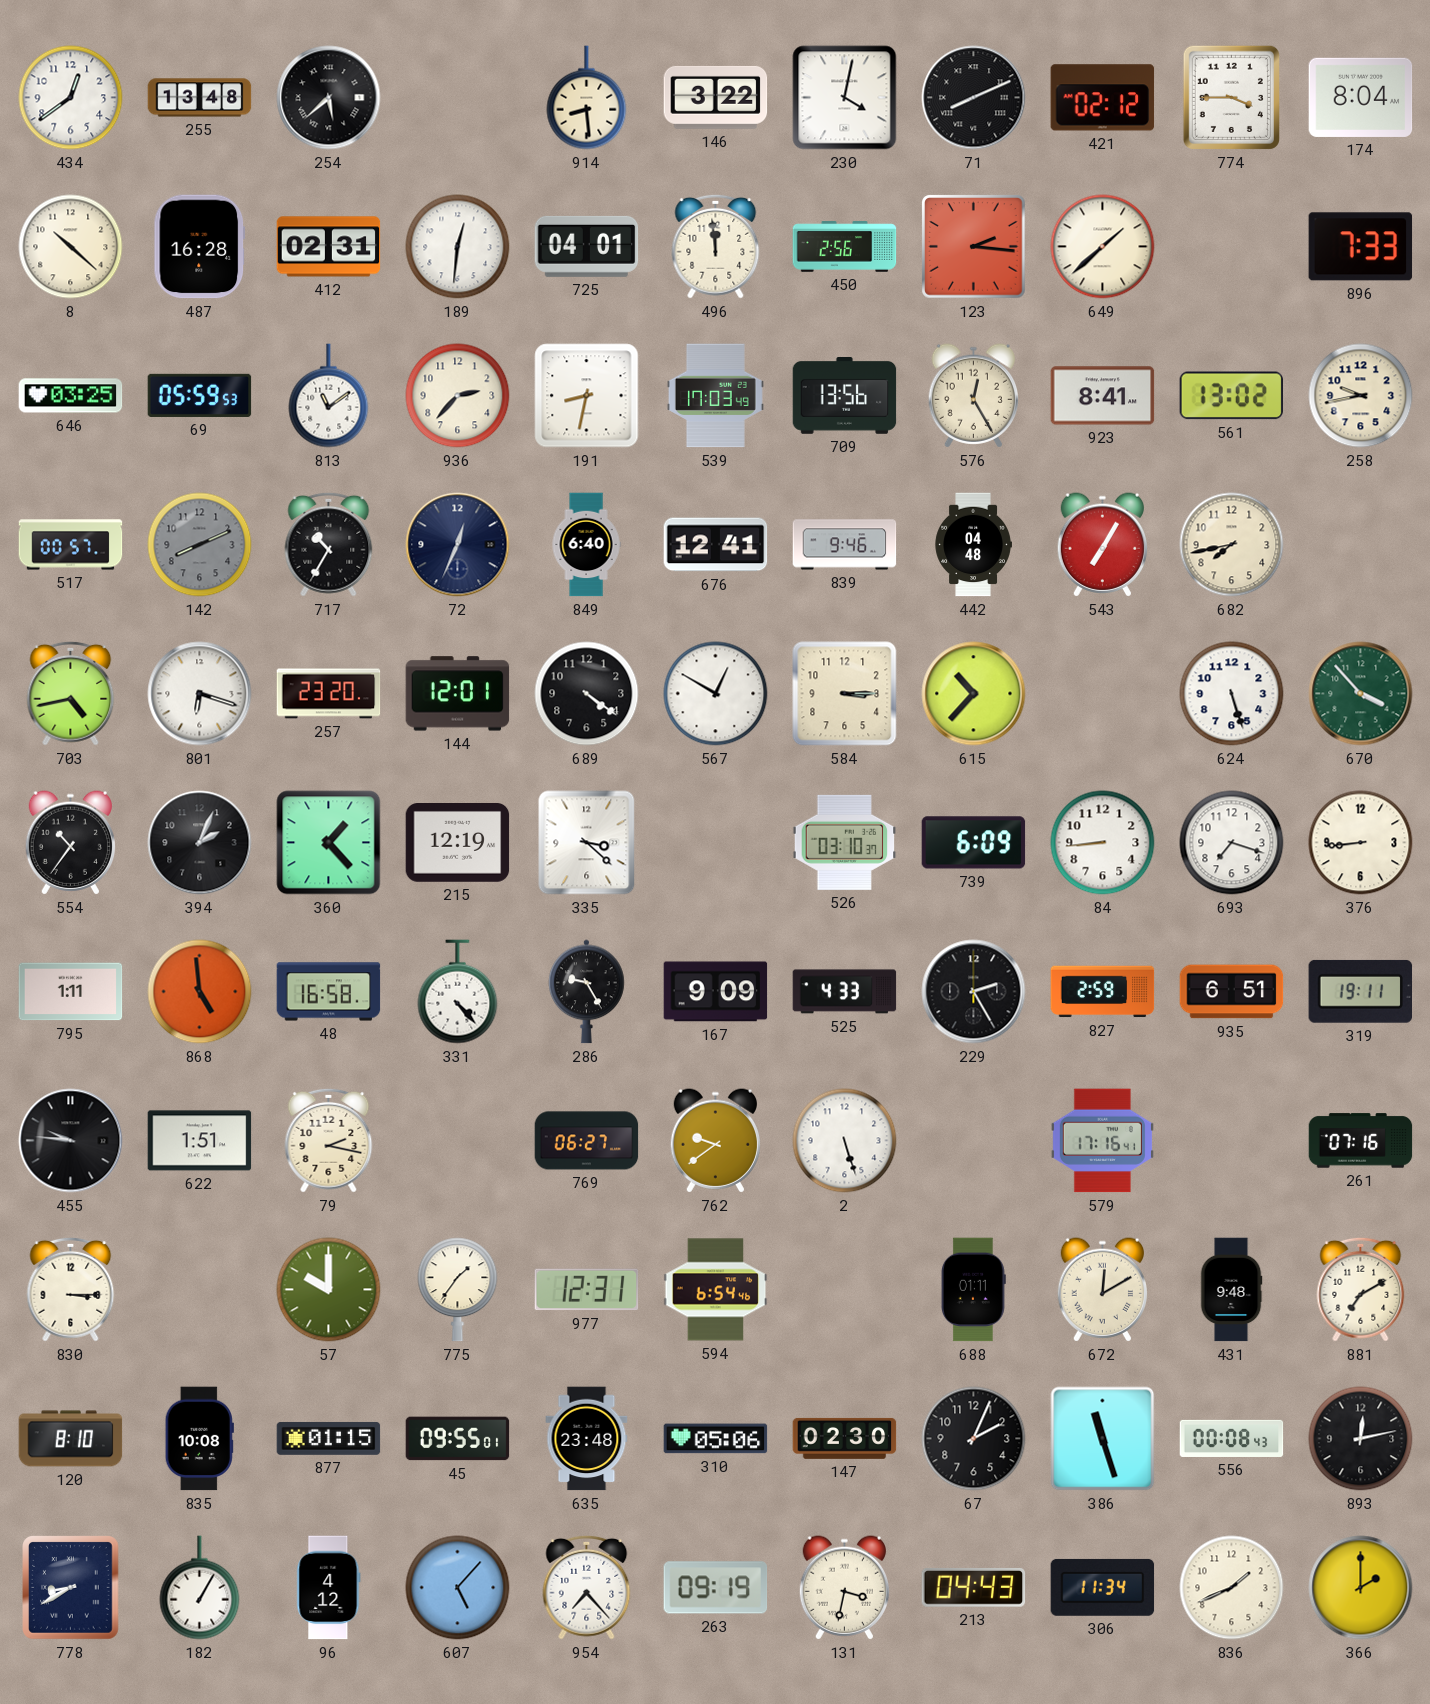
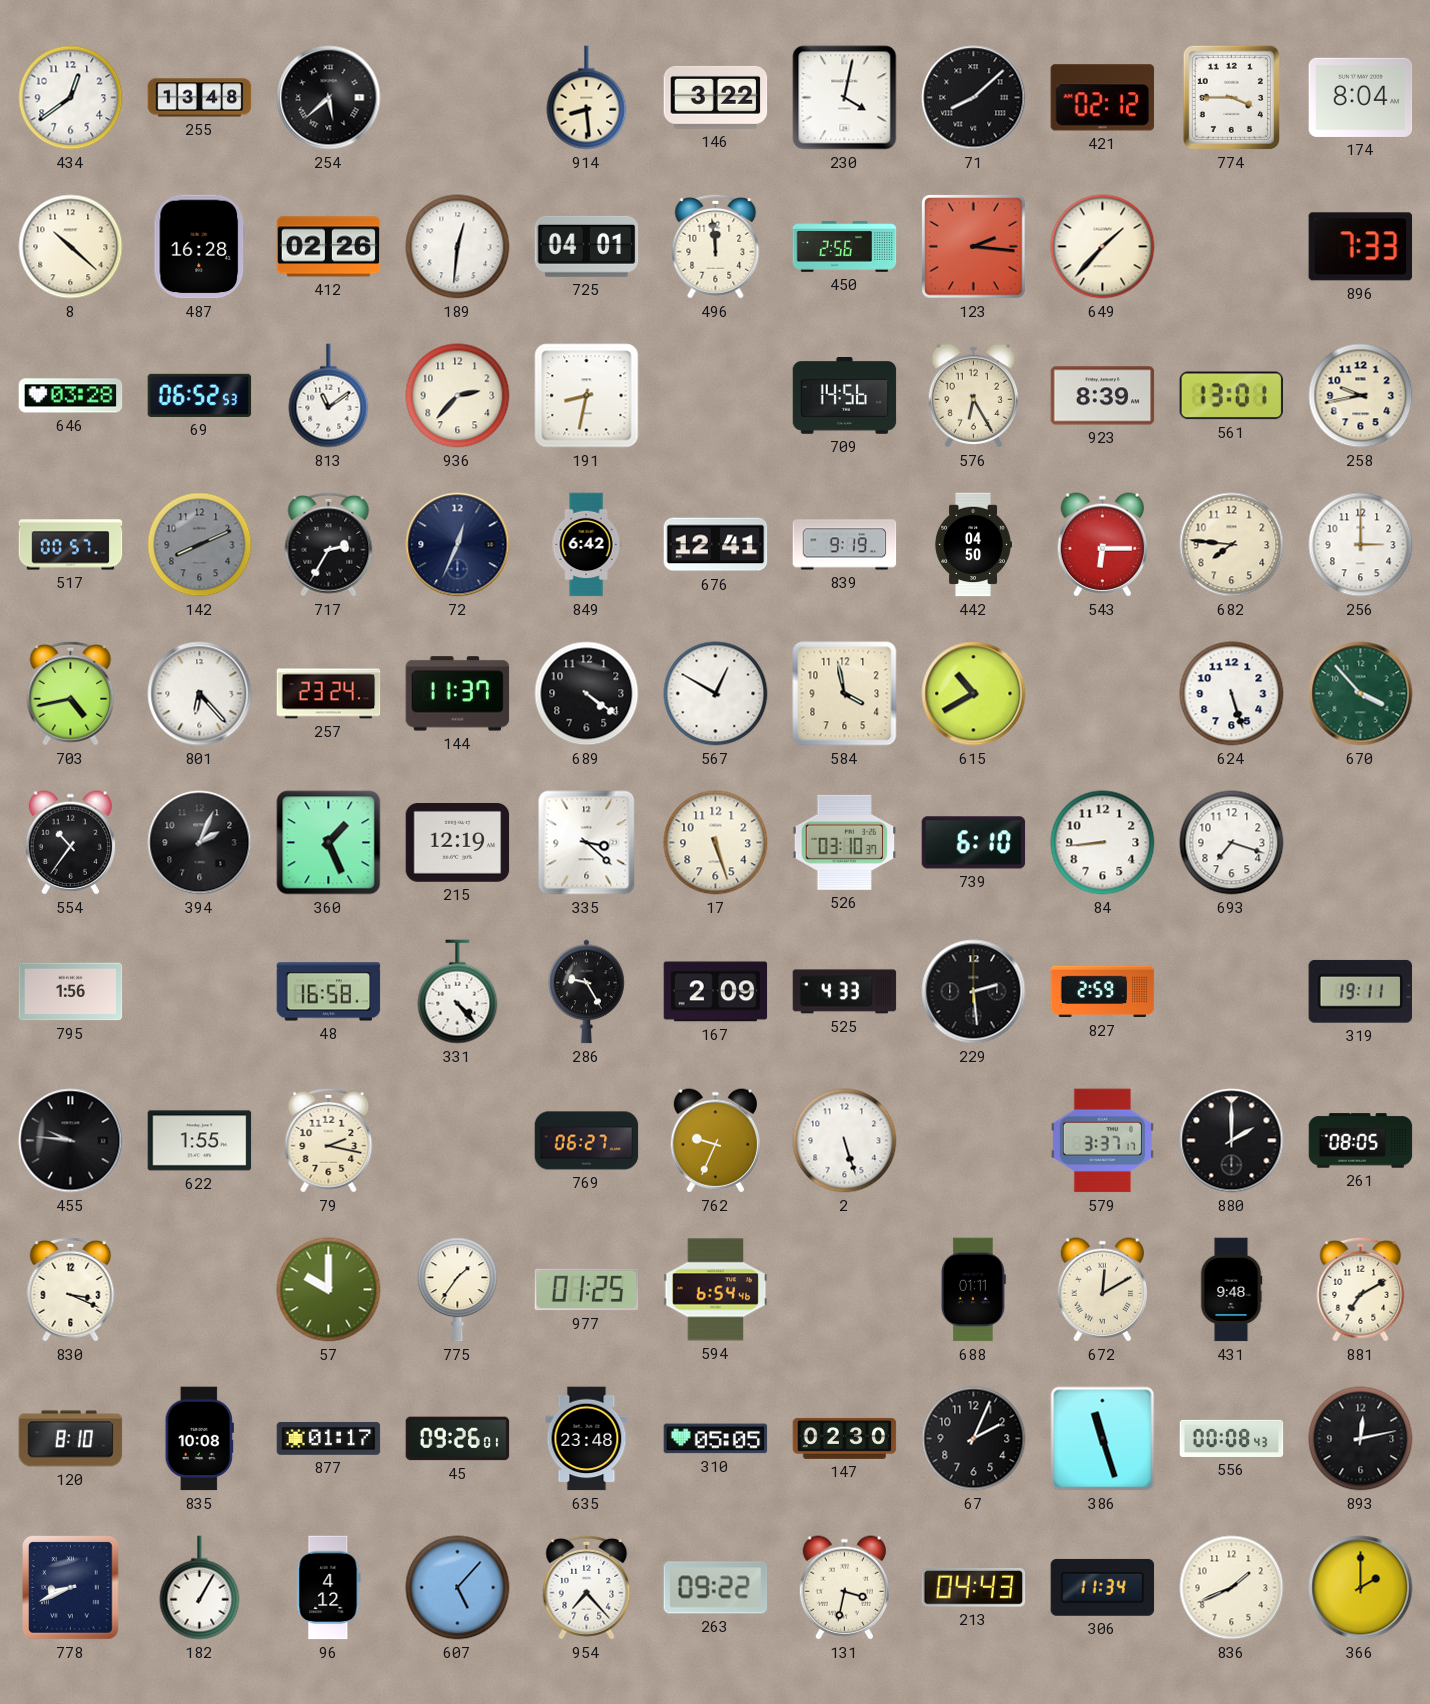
71: 8:11 -> 8:08
412: 02:31 -> 02:26
649: 1:38 -> 1:37
646: 03:25 -> 03:28
69: 05:59 -> 06:52
539: 17:03 -> none
709: 13:56 -> 14:56
576: 12:25 -> 6:25
923: 8:41 -> 8:39
561: 13:02 -> 13:01
717: 10:35 -> 2:35
849: 6:40 -> 6:42
839: 9:46 -> 9:19
442: 04:48 -> 04:50
543: 7:05 -> 6:15
682: 7:43 -> 7:46
256: none -> 3:00
801: 6:18 -> 6:23
257: 23:20 -> 23:24
144: 12:01 -> 11:37
584: 3:15 -> 3:58
615: 10:37 -> 10:40
360: 1:23 -> 1:26
17: none -> 5:27
739: 6:09 -> 6:10
376: 8:44 -> none
795: 1:11 -> 1:56
868: 4:59 -> none
167: 9:09 -> 2:09
229: 2:25 -> 2:29
935: 6:51 -> none
622: 1:51 -> 1:55
762: 9:39 -> 9:34
579: 17:16 -> 3:37
880: none -> 2:00
261: 07:16 -> 08:05
830: 3:15 -> 3:19
977: 12:31 -> 01:25
877: 01:15 -> 01:17
45: 09:55 -> 09:26
310: 05:06 -> 05:05
778: 8:40 -> 8:41
263: 09:19 -> 09:22
